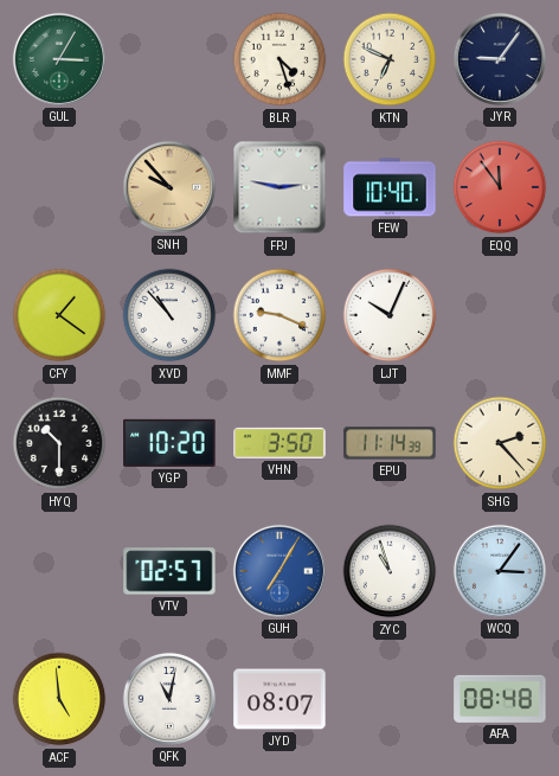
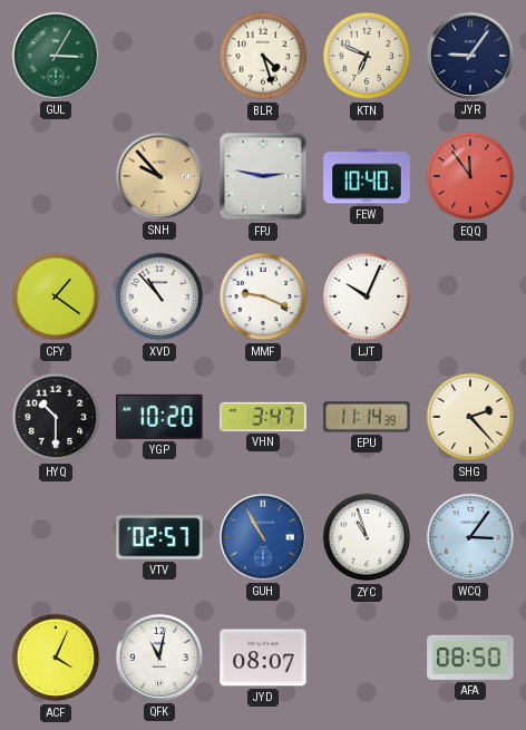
VHN: 3:50 -> 3:47
GUH: 7:05 -> 10:55
ACF: 4:59 -> 4:04
AFA: 08:48 -> 08:50
